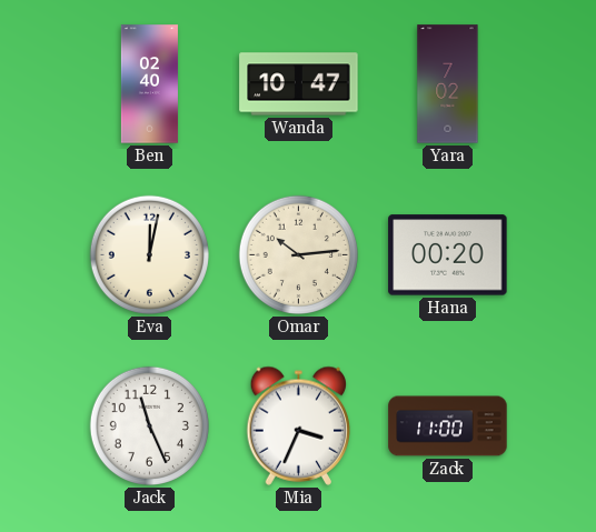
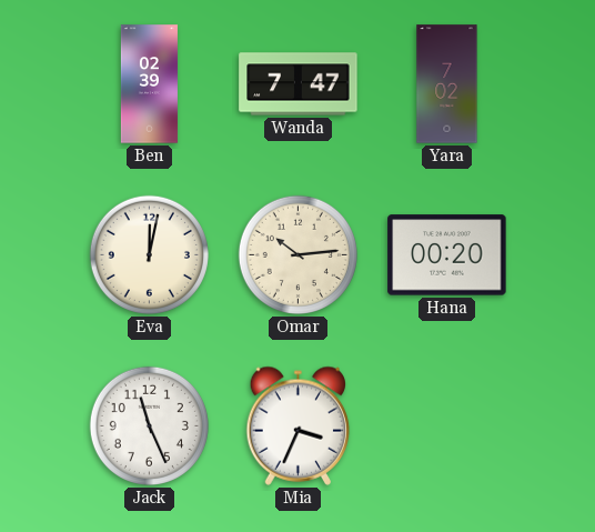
Ben: 02:40 -> 02:39
Wanda: 10:47 -> 7:47
Zack: 11:00 -> none
